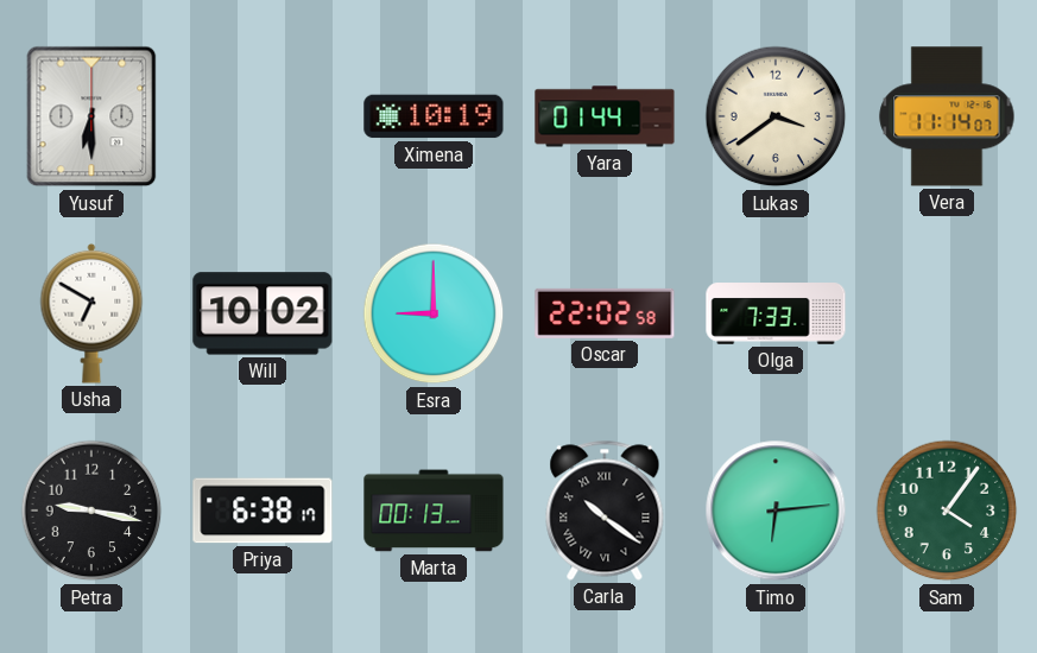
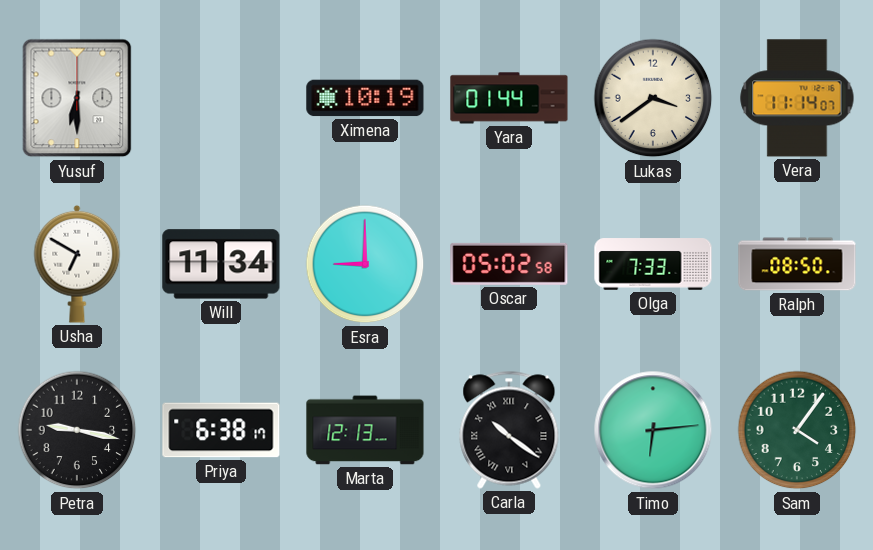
Will: 10:02 -> 11:34
Oscar: 22:02 -> 05:02
Ralph: none -> 08:50
Marta: 00:13 -> 12:13
